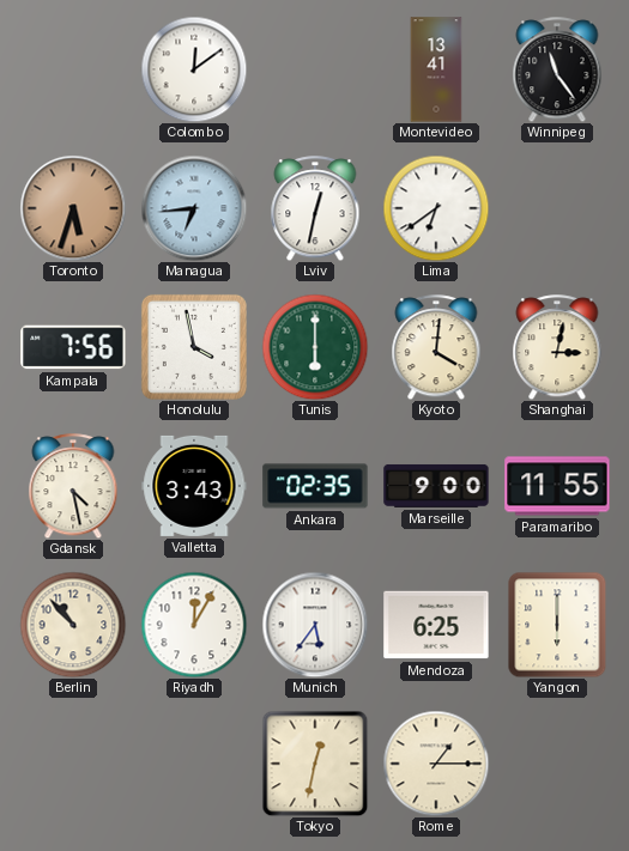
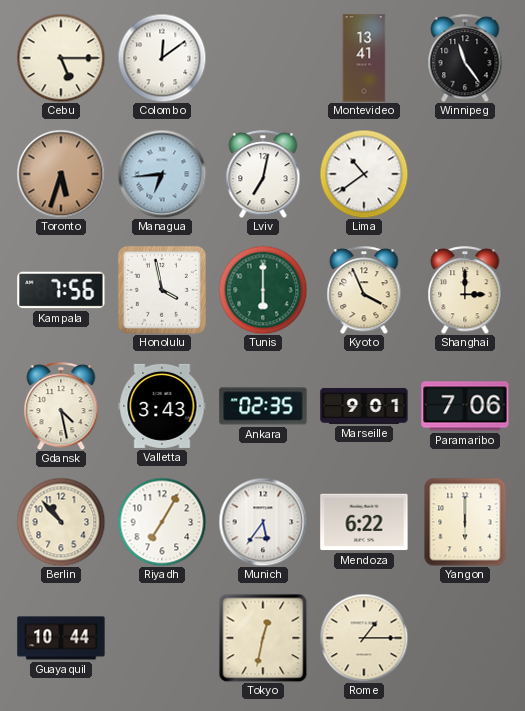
Cebu: none -> 5:15
Lviv: 12:32 -> 7:02
Lima: 6:39 -> 10:39
Kyoto: 4:01 -> 3:56
Shanghai: 3:02 -> 3:00
Marseille: 9:00 -> 9:01
Paramaribo: 11:55 -> 7:06
Riyadh: 12:05 -> 7:05
Mendoza: 6:25 -> 6:22
Guayaquil: none -> 10:44
